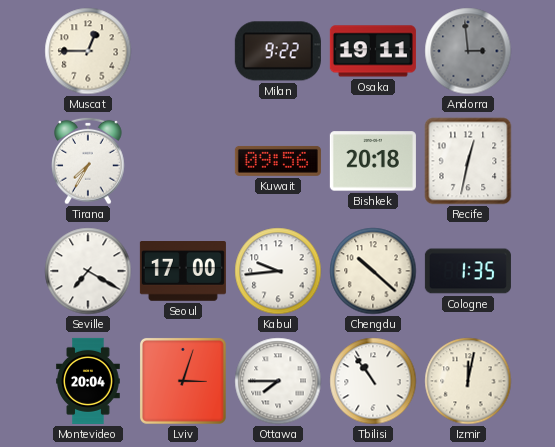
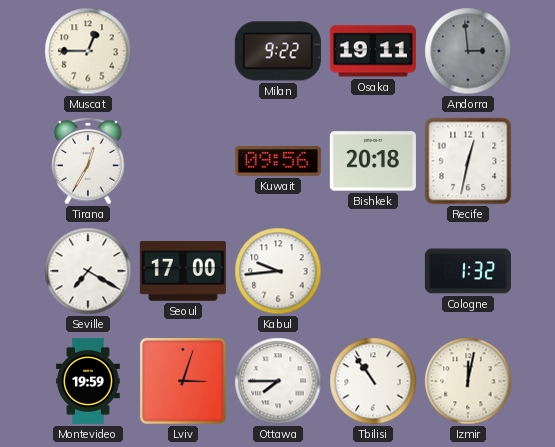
Tirana: 7:35 -> 12:35
Chengdu: 10:22 -> none
Cologne: 1:35 -> 1:32
Montevideo: 20:04 -> 19:59
